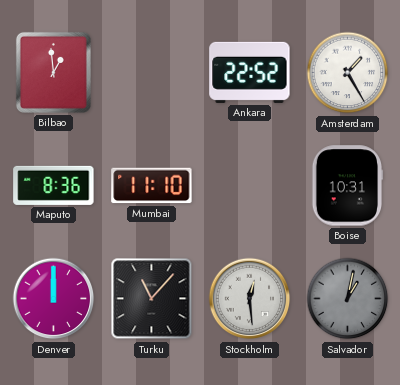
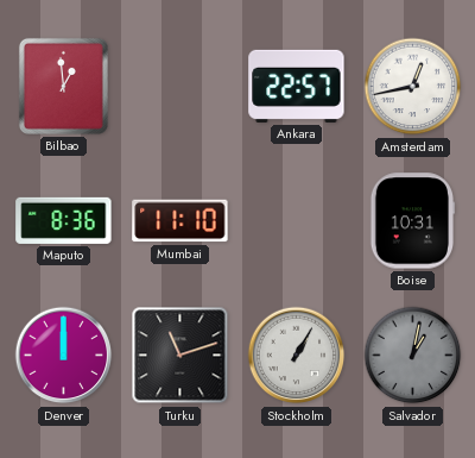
Ankara: 22:52 -> 22:57
Amsterdam: 1:25 -> 12:43
Turku: 11:07 -> 11:12
Stockholm: 12:29 -> 1:05
